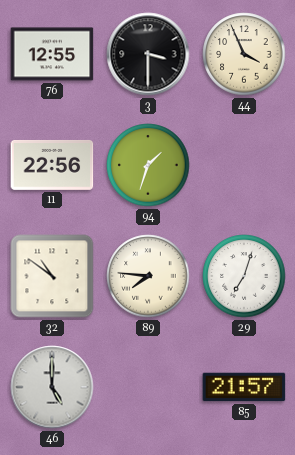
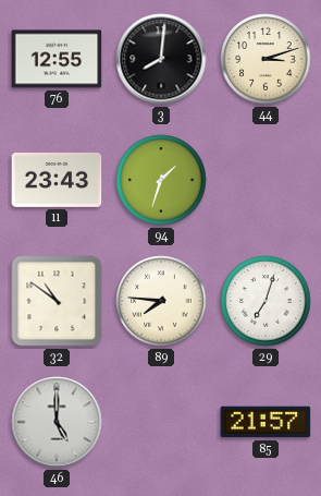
3: 3:30 -> 8:01
44: 3:56 -> 3:12
11: 22:56 -> 23:43
